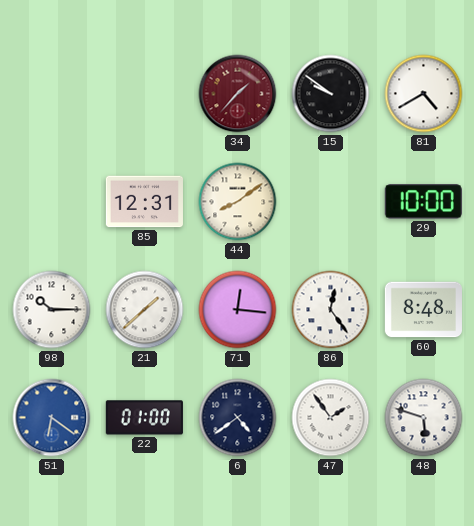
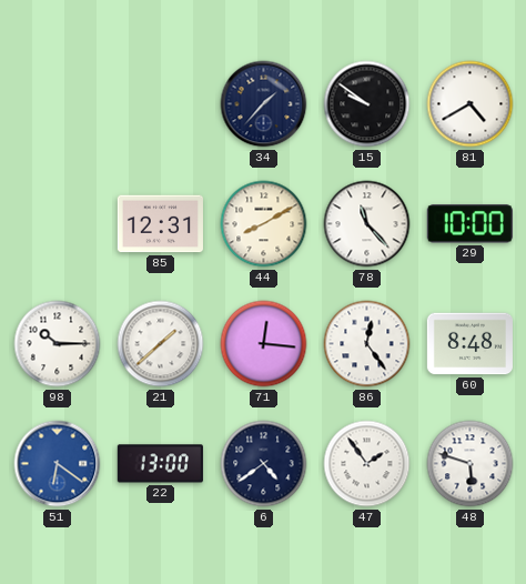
34 dial: burgundy -> navy
44: 8:09 -> 8:10
78: none -> 11:23
22: 01:00 -> 13:00
